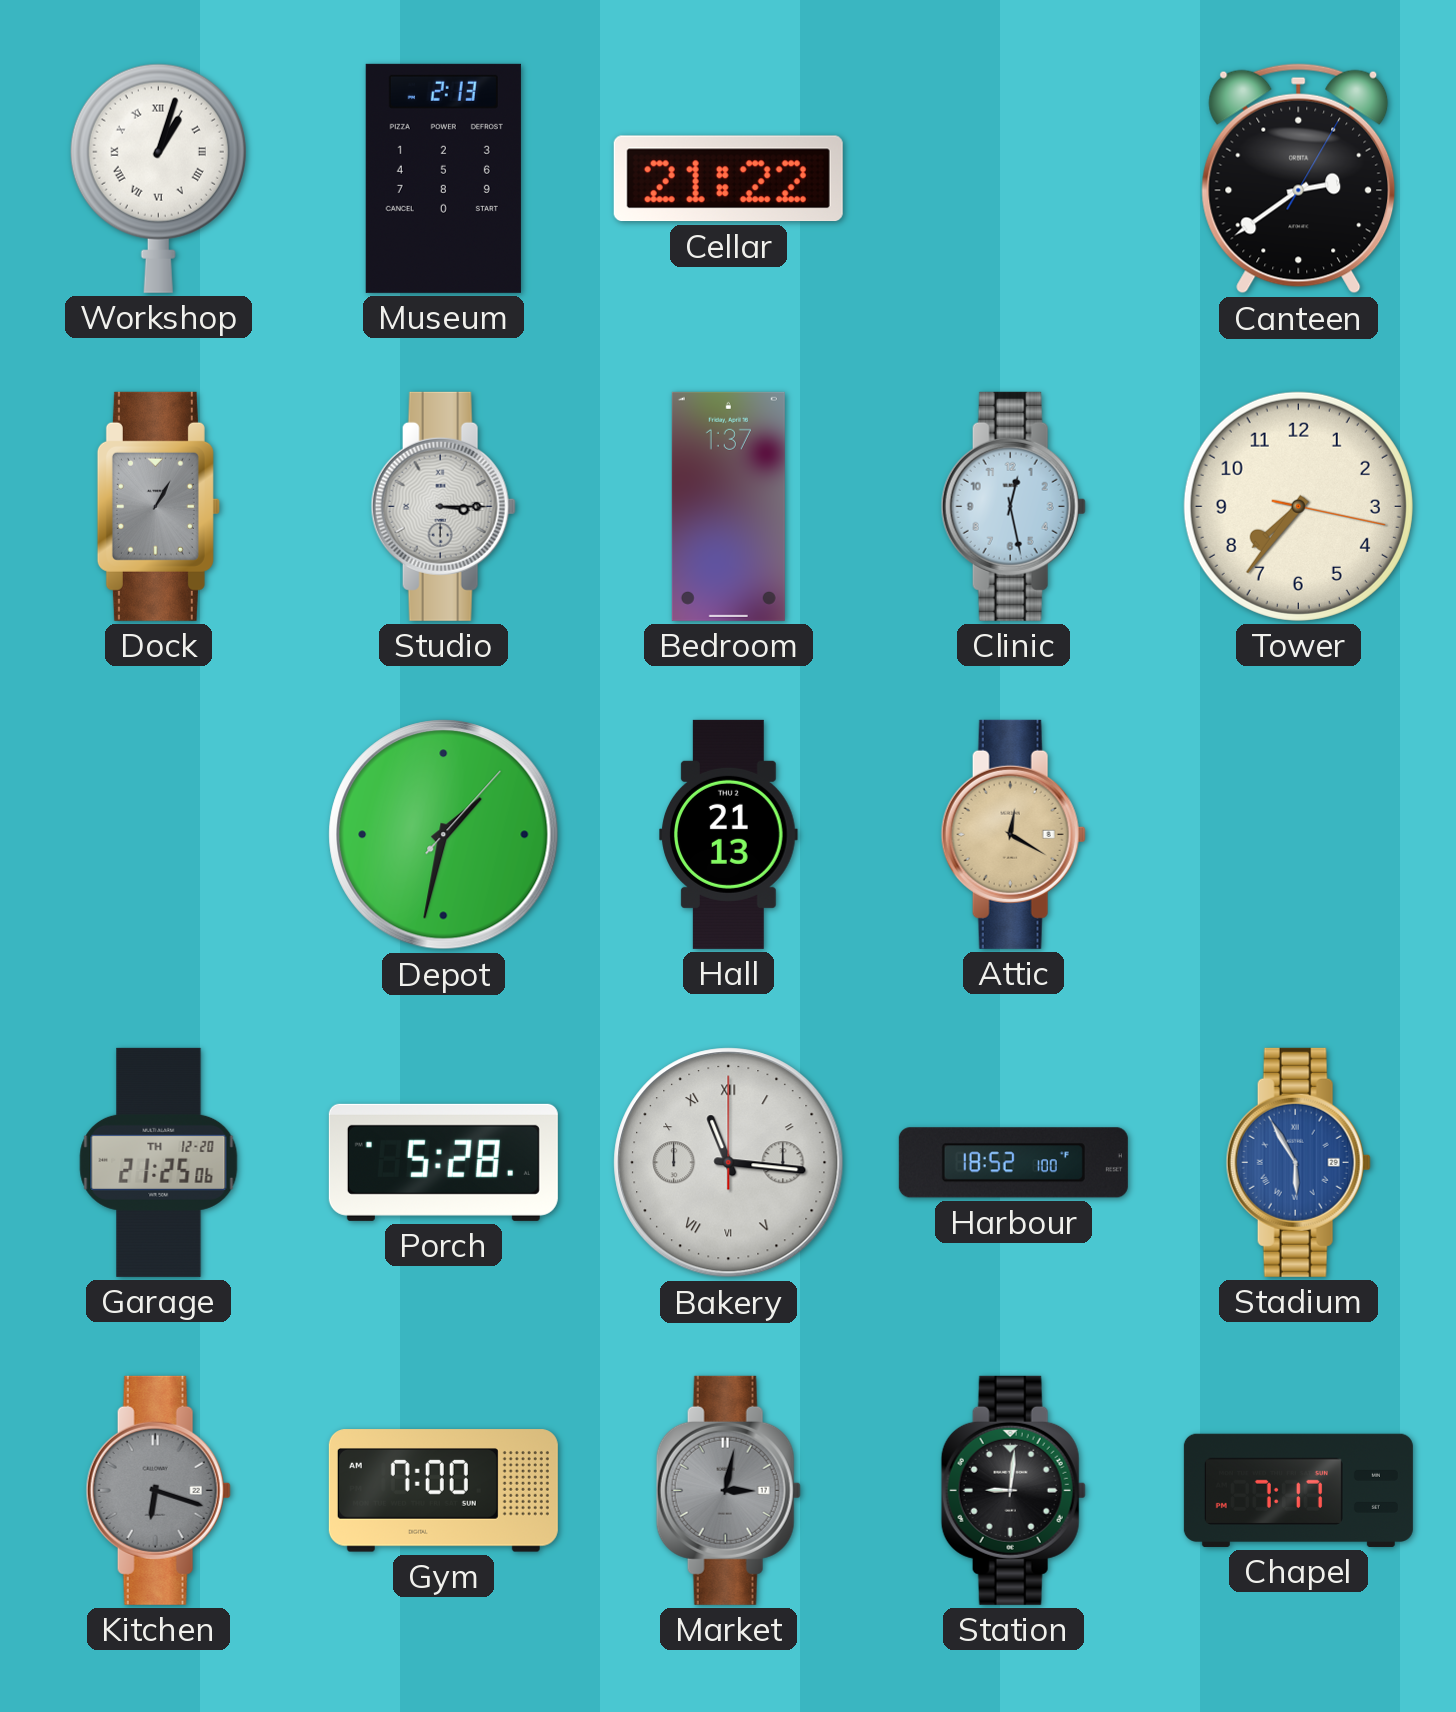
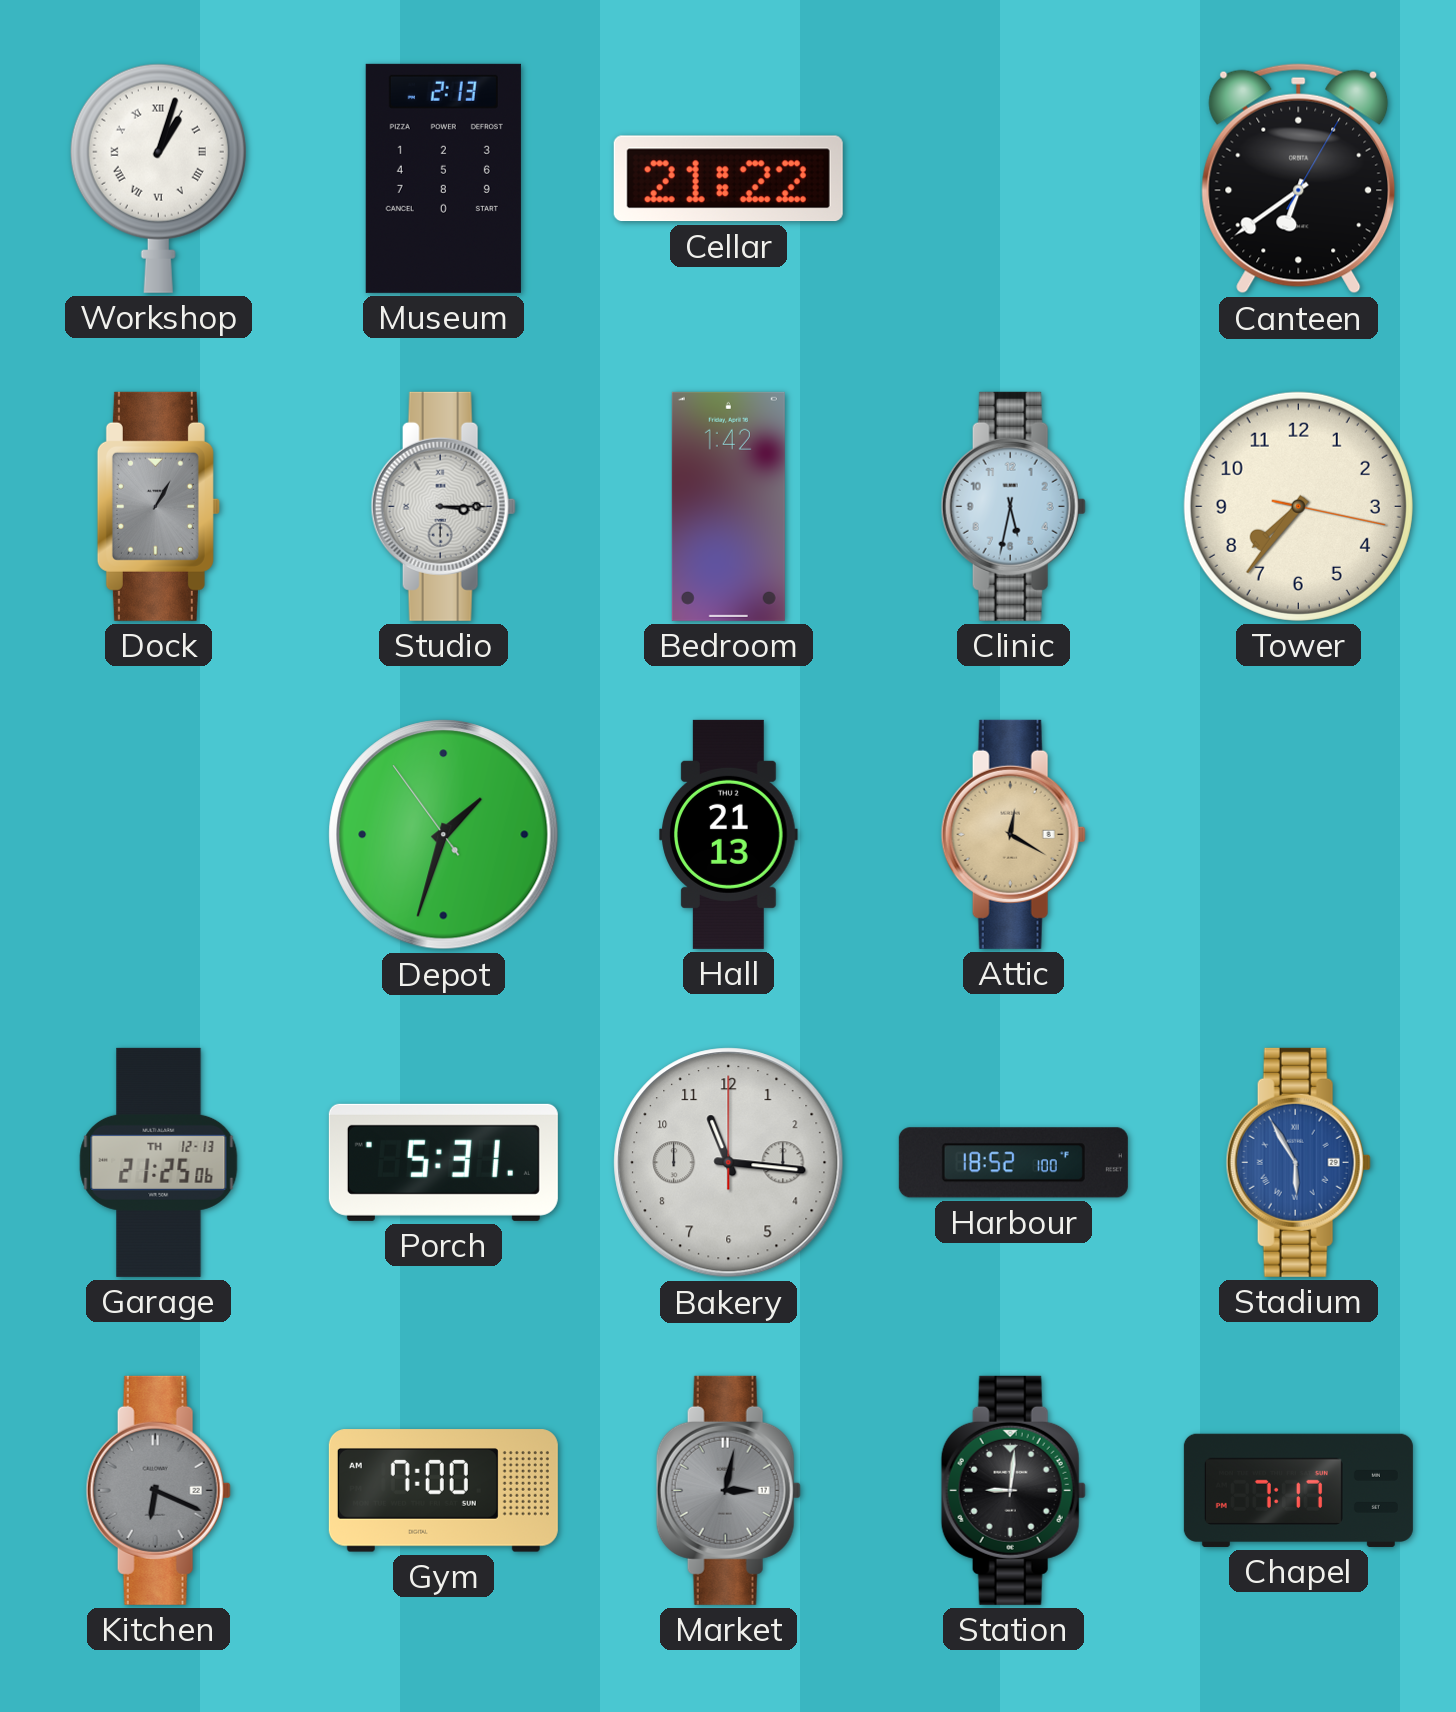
Canteen: 2:39 -> 6:39
Bedroom: 1:37 -> 1:42
Clinic: 12:28 -> 5:32
Depot: 1:32:07 -> 1:32:54
Garage date: TH 12-20 -> TH 12-13
Porch: 5:28 -> 5:31
Bakery numerals: Roman -> Arabic
Kitchen: 6:18 -> 6:19
